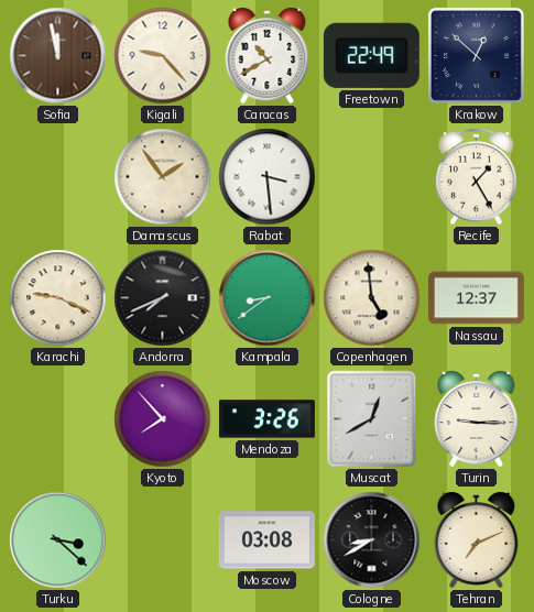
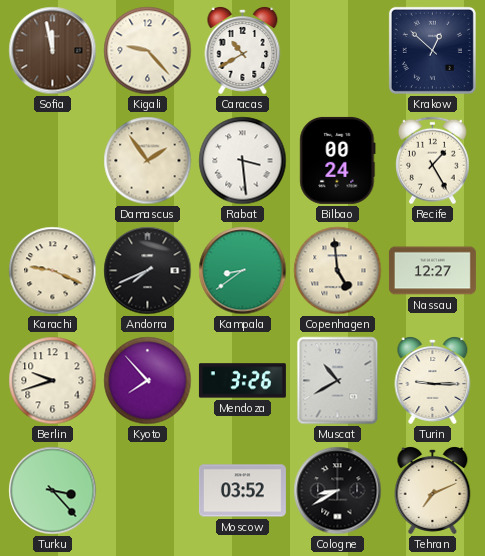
Freetown: 22:49 -> none
Bilbao: none -> 00:24
Nassau: 12:37 -> 12:27
Berlin: none -> 9:42
Muscat: 12:40 -> 10:40
Turku: 3:22 -> 3:23
Moscow: 03:08 -> 03:52
